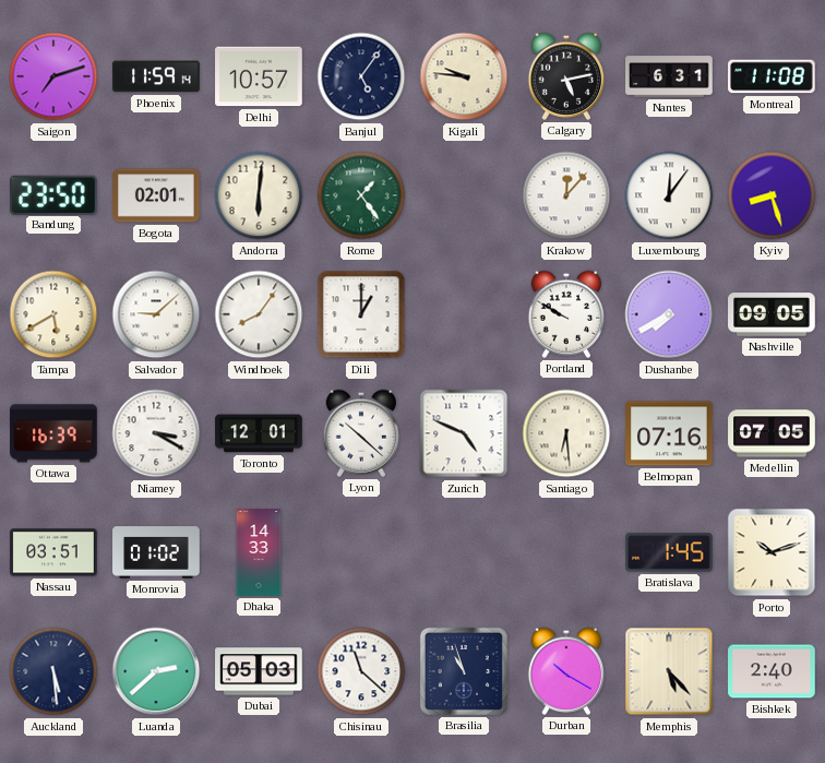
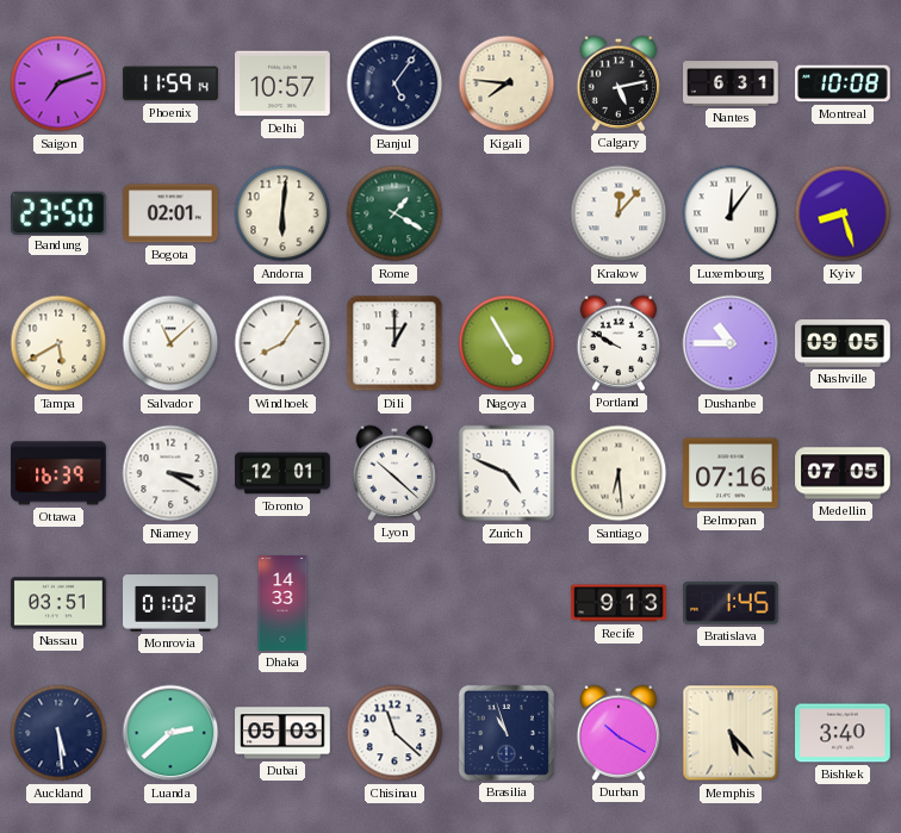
Kigali: 9:46 -> 7:46
Montreal: 11:08 -> 10:08
Rome: 1:24 -> 1:20
Salvador: 9:08 -> 11:08
Nagoya: none -> 4:55
Dushanbe: 7:40 -> 10:45
Recife: none -> 9:13
Porto: 10:12 -> none
Bishkek: 2:40 -> 3:40
